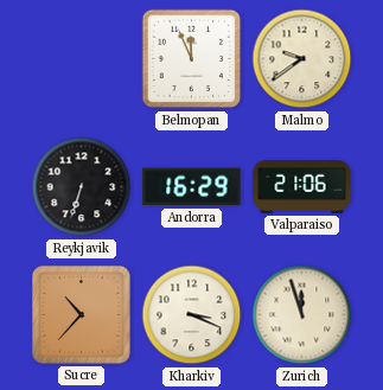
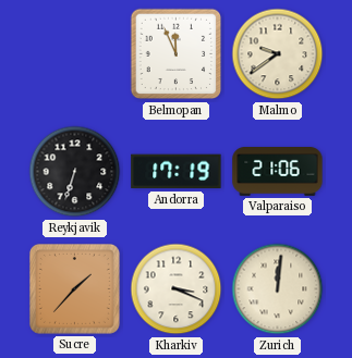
Andorra: 16:29 -> 17:19
Sucre: 10:37 -> 1:37
Zurich: 11:57 -> 12:01
